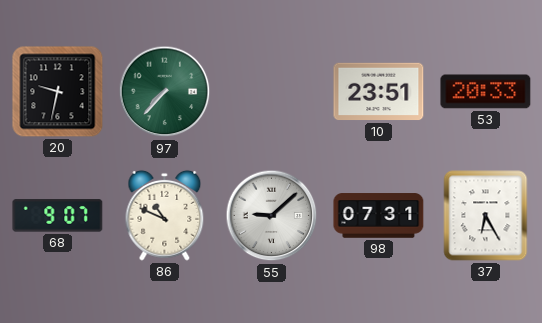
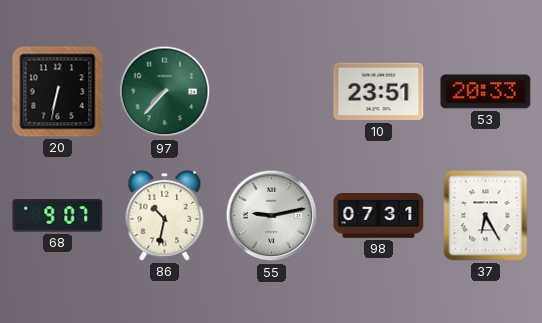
20: 9:32 -> 6:32
86: 10:49 -> 10:32
55: 9:08 -> 9:13
